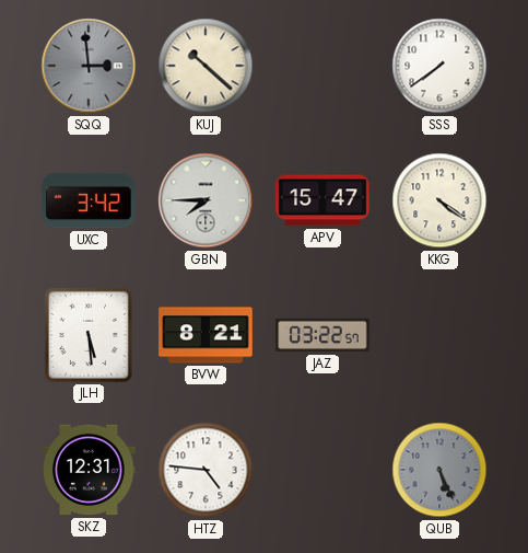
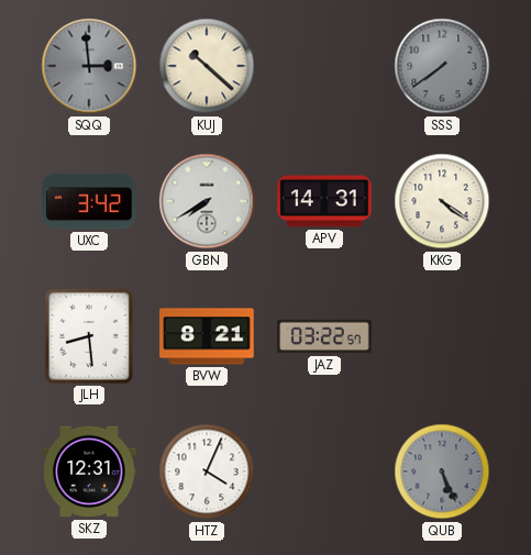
SSS dial: white -> grey
GBN: 7:45 -> 7:40
APV: 15:47 -> 14:31
JLH: 5:29 -> 8:29
HTZ: 4:46 -> 4:04
